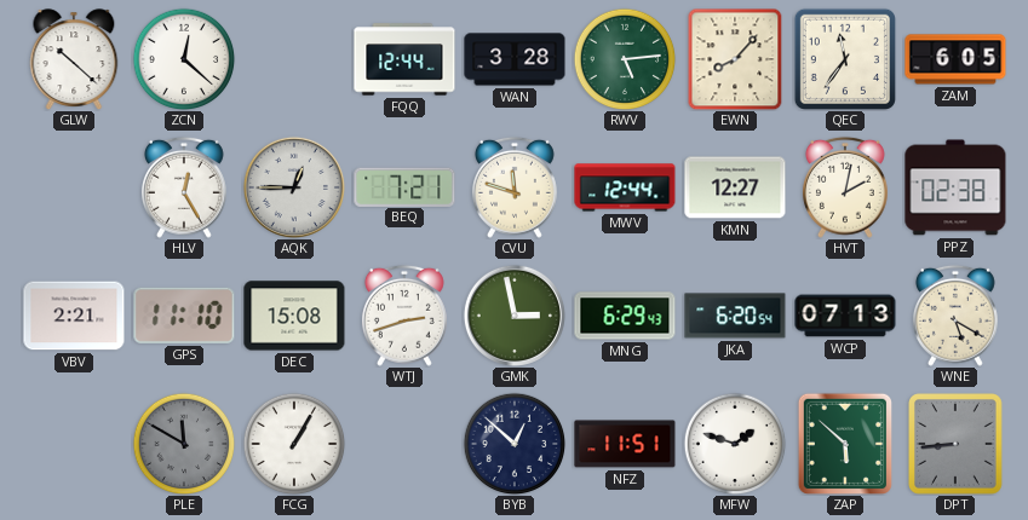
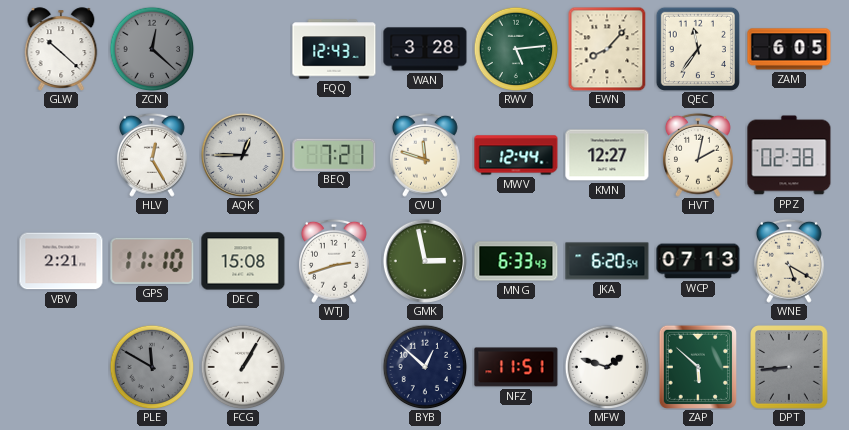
ZCN dial: white -> grey
FQQ: 12:44 -> 12:43
MNG: 6:29 -> 6:33
